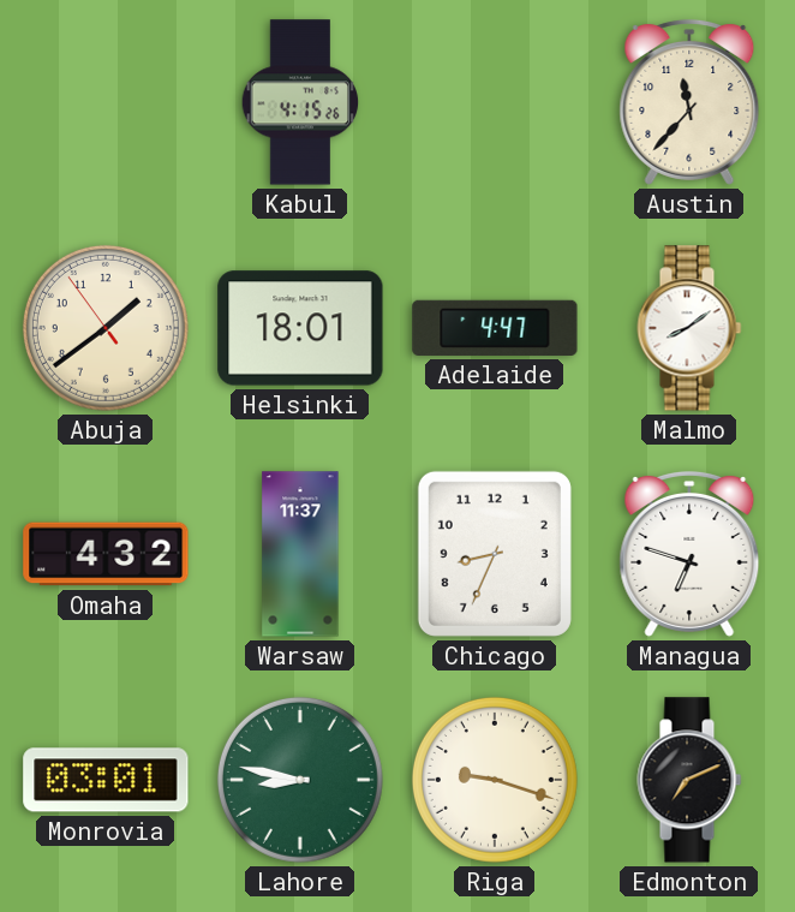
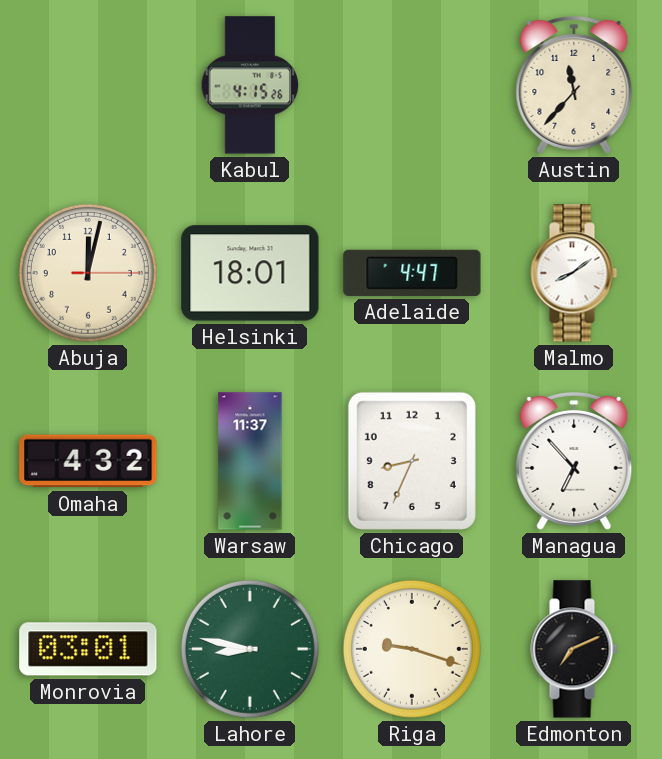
Abuja: 1:38 -> 12:02
Managua: 6:48 -> 6:53
